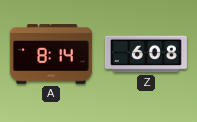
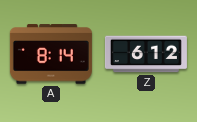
Z: 6:08 -> 6:12
